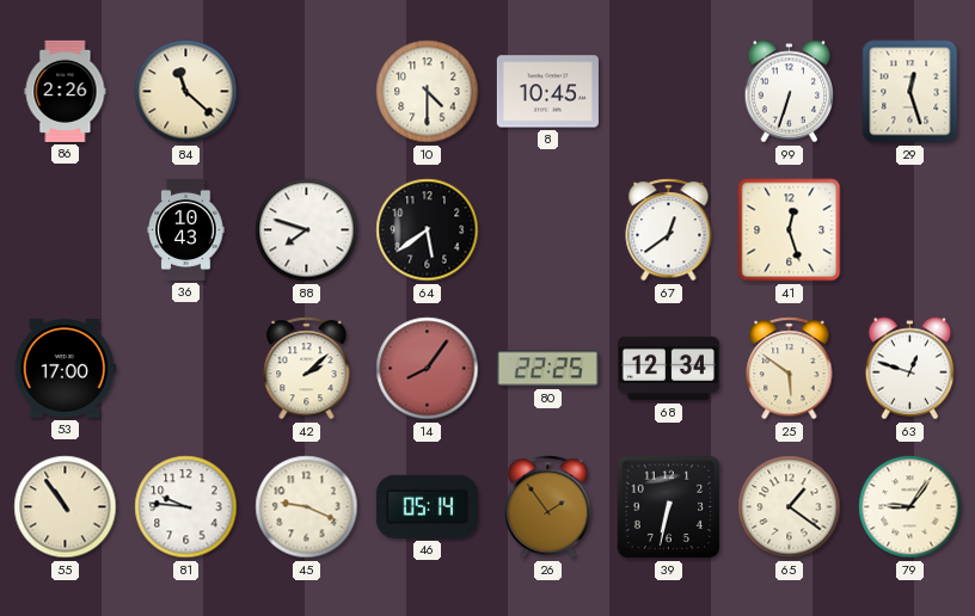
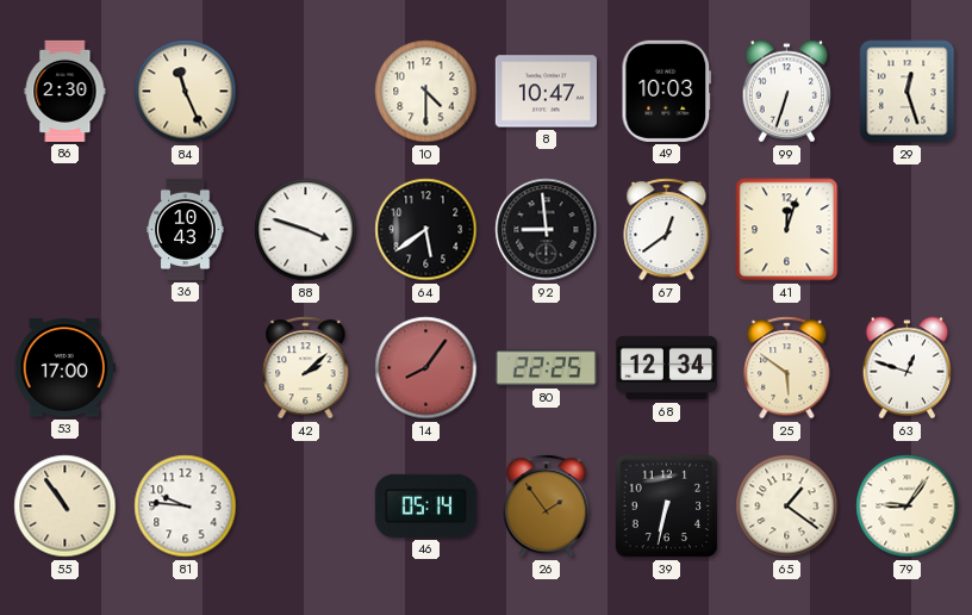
86: 2:26 -> 2:30
84: 11:22 -> 11:26
8: 10:45 -> 10:47
49: none -> 10:03
88: 7:48 -> 3:48
92: none -> 8:59
41: 12:27 -> 12:03
45: 9:19 -> none
